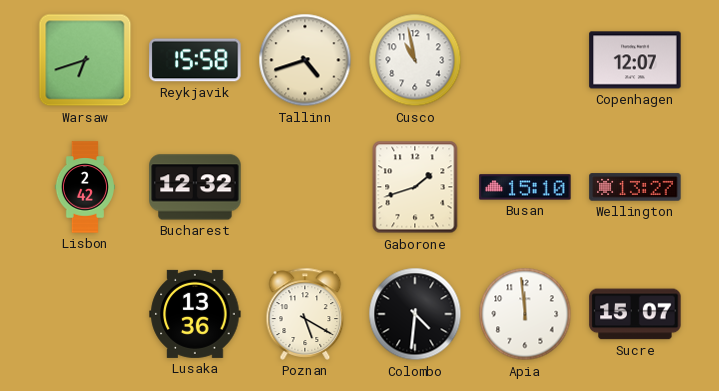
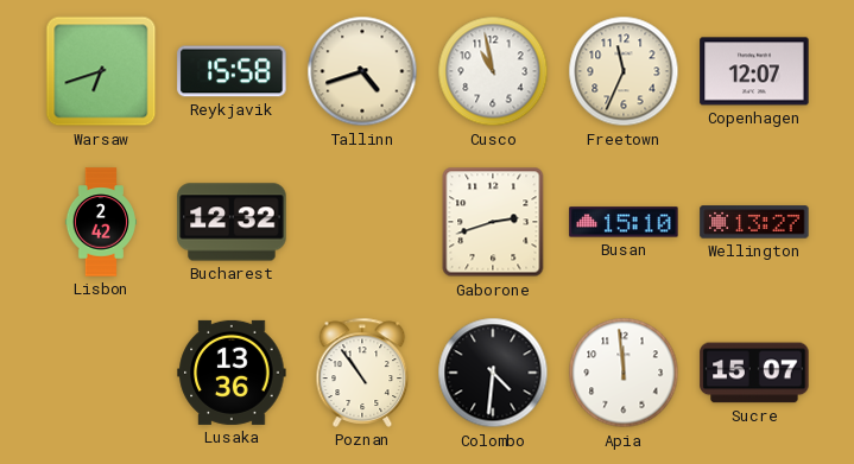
Freetown: none -> 11:34
Gaborone: 1:42 -> 2:42
Poznan: 5:20 -> 10:54
